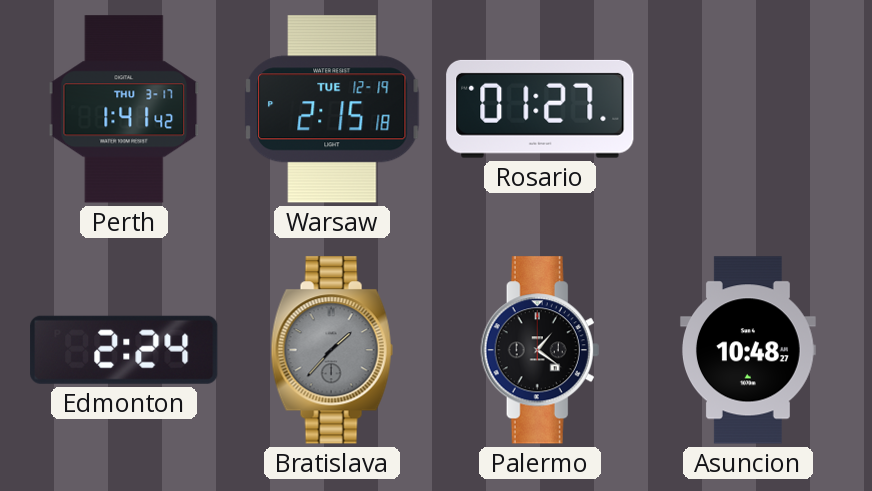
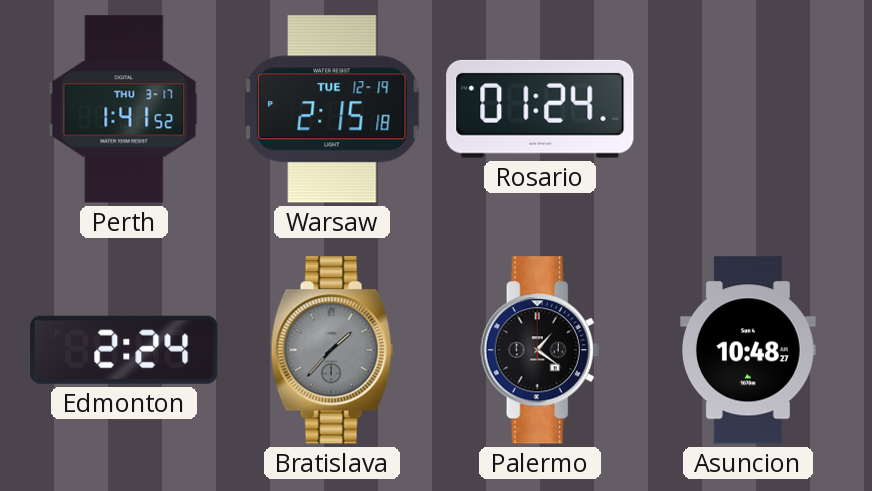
Perth: 1:41:42 -> 1:41:52
Rosario: 01:27 -> 01:24
